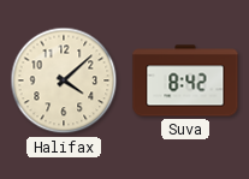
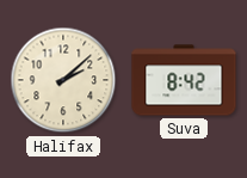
Halifax: 4:08 -> 2:08
